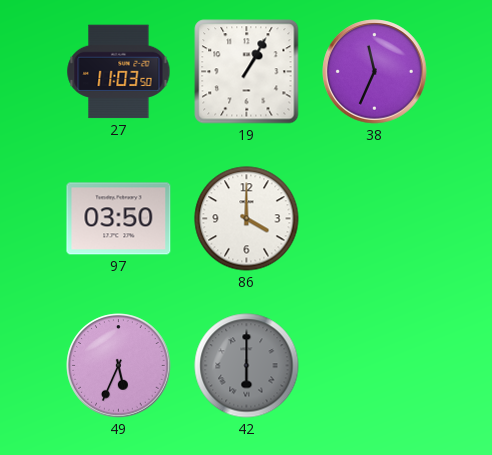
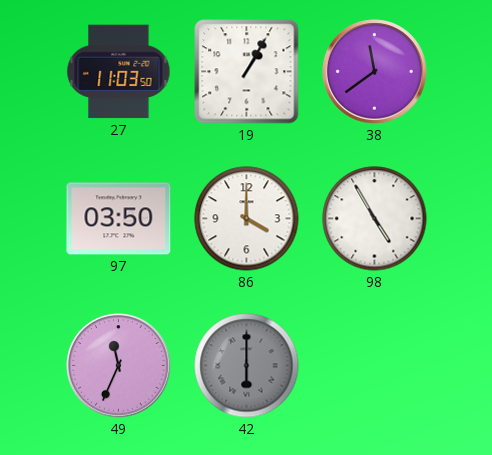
38: 11:34 -> 11:39
98: none -> 4:55
49: 5:34 -> 11:34
